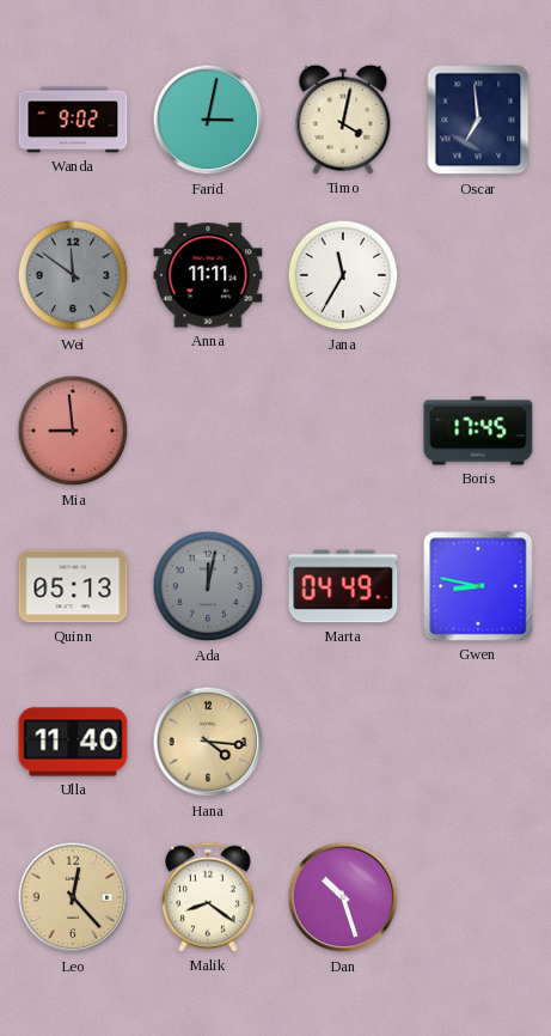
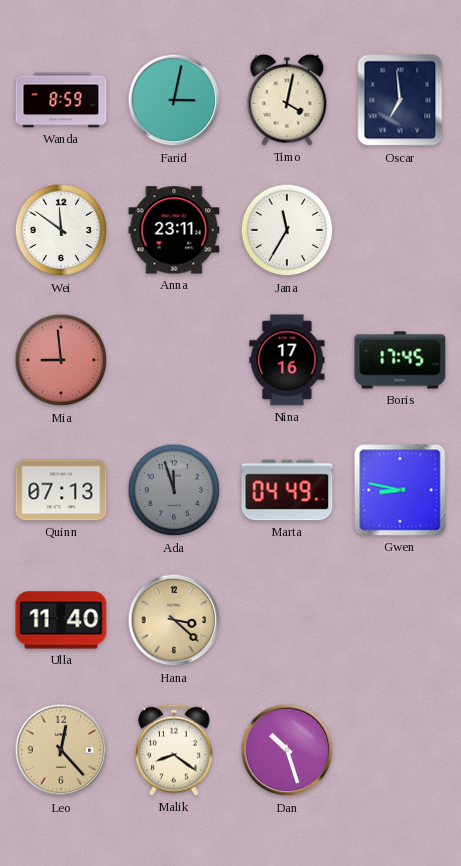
Wanda: 9:02 -> 8:59
Wei dial: grey -> white
Anna: 11:11 -> 23:11
Nina: none -> 17:16
Quinn: 05:13 -> 07:13
Ada: 12:02 -> 11:57
Hana: 4:16 -> 3:22
